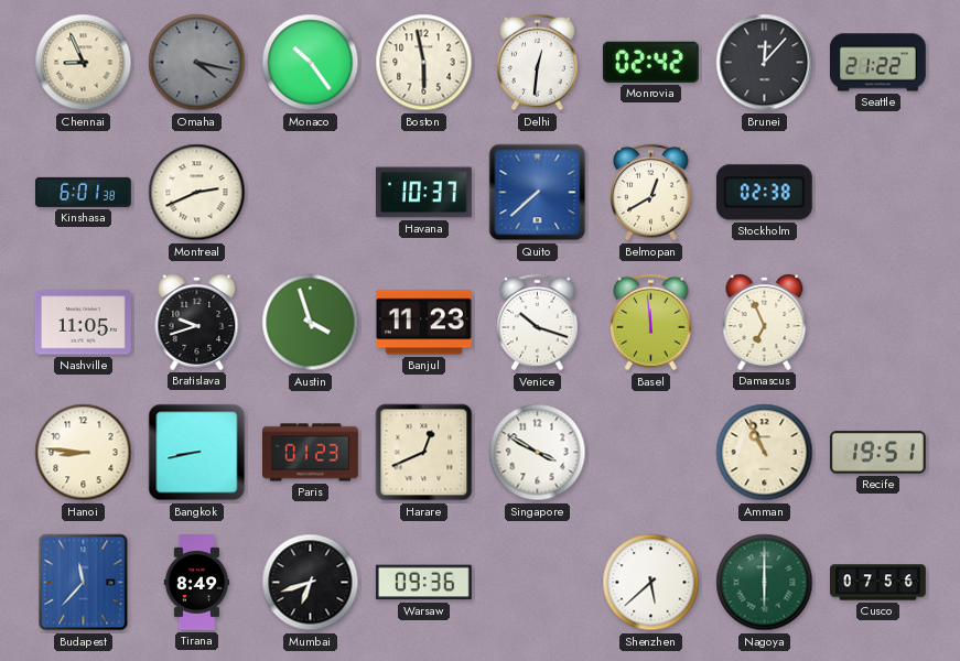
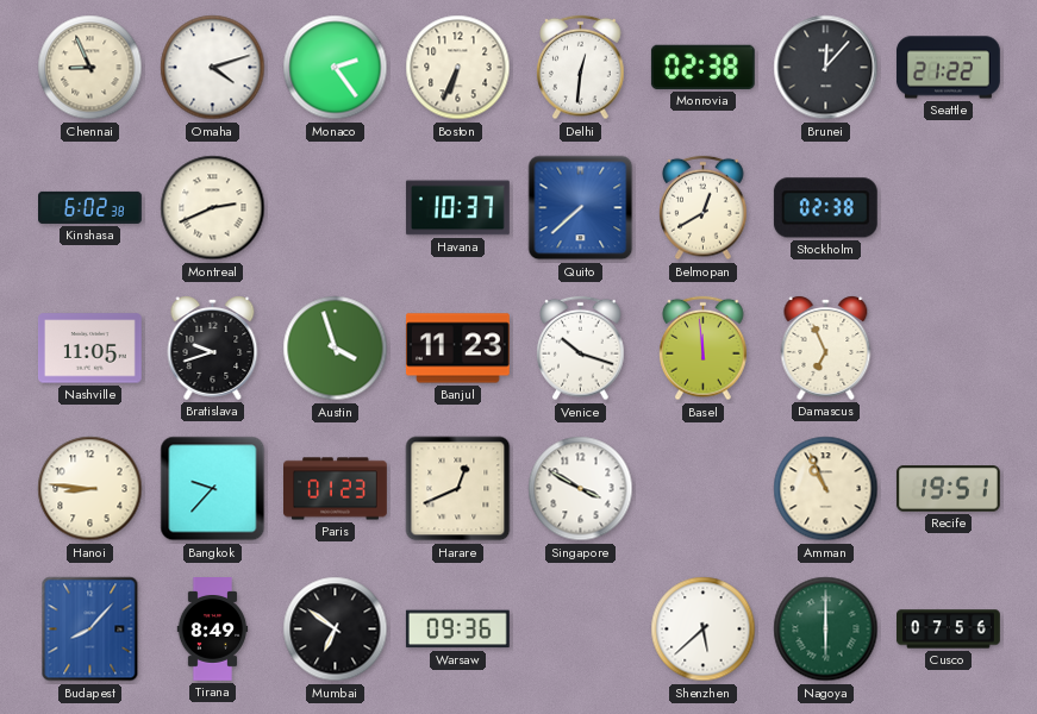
Omaha: 4:17 -> 4:12
Omaha dial: grey -> white
Monaco: 10:24 -> 2:24
Boston: 5:58 -> 6:34
Monrovia: 02:42 -> 02:38
Kinshasa: 6:01 -> 6:02
Bangkok: 8:43 -> 9:37
Budapest: 11:37 -> 8:07
Mumbai: 6:42 -> 6:51
